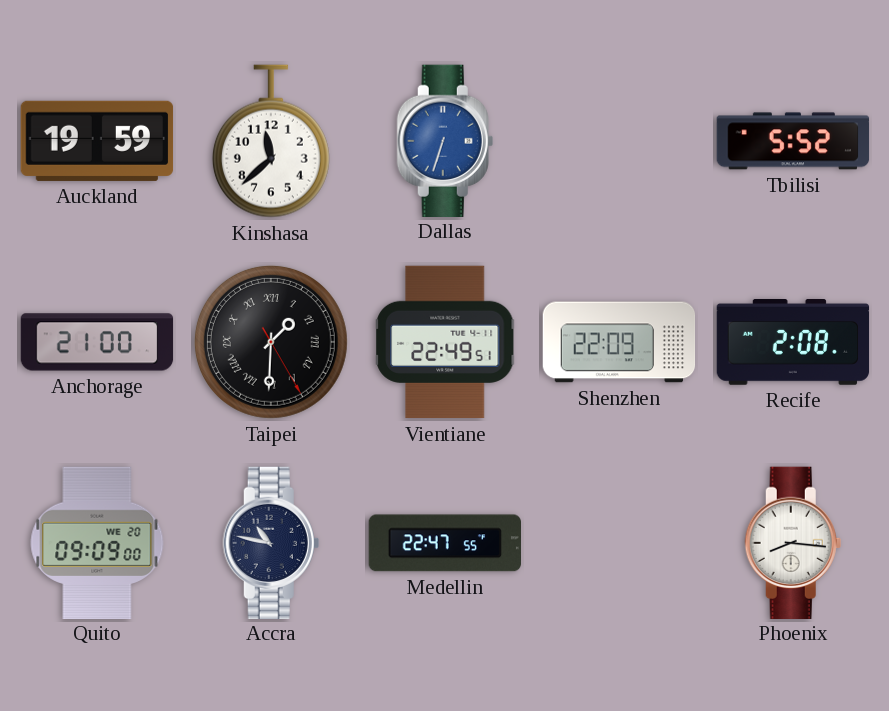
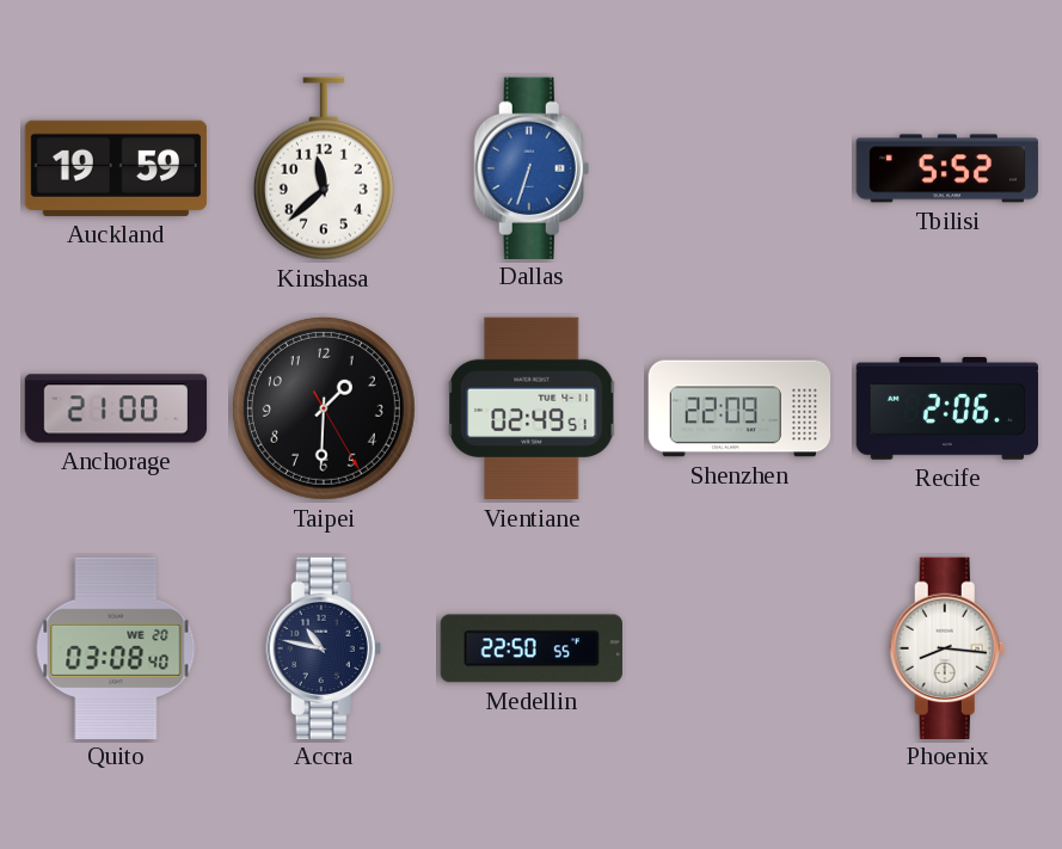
Taipei numerals: Roman -> Arabic
Vientiane: 22:49 -> 02:49
Recife: 2:08 -> 2:06
Quito: 09:09 -> 03:08
Medellin: 22:47 -> 22:50
